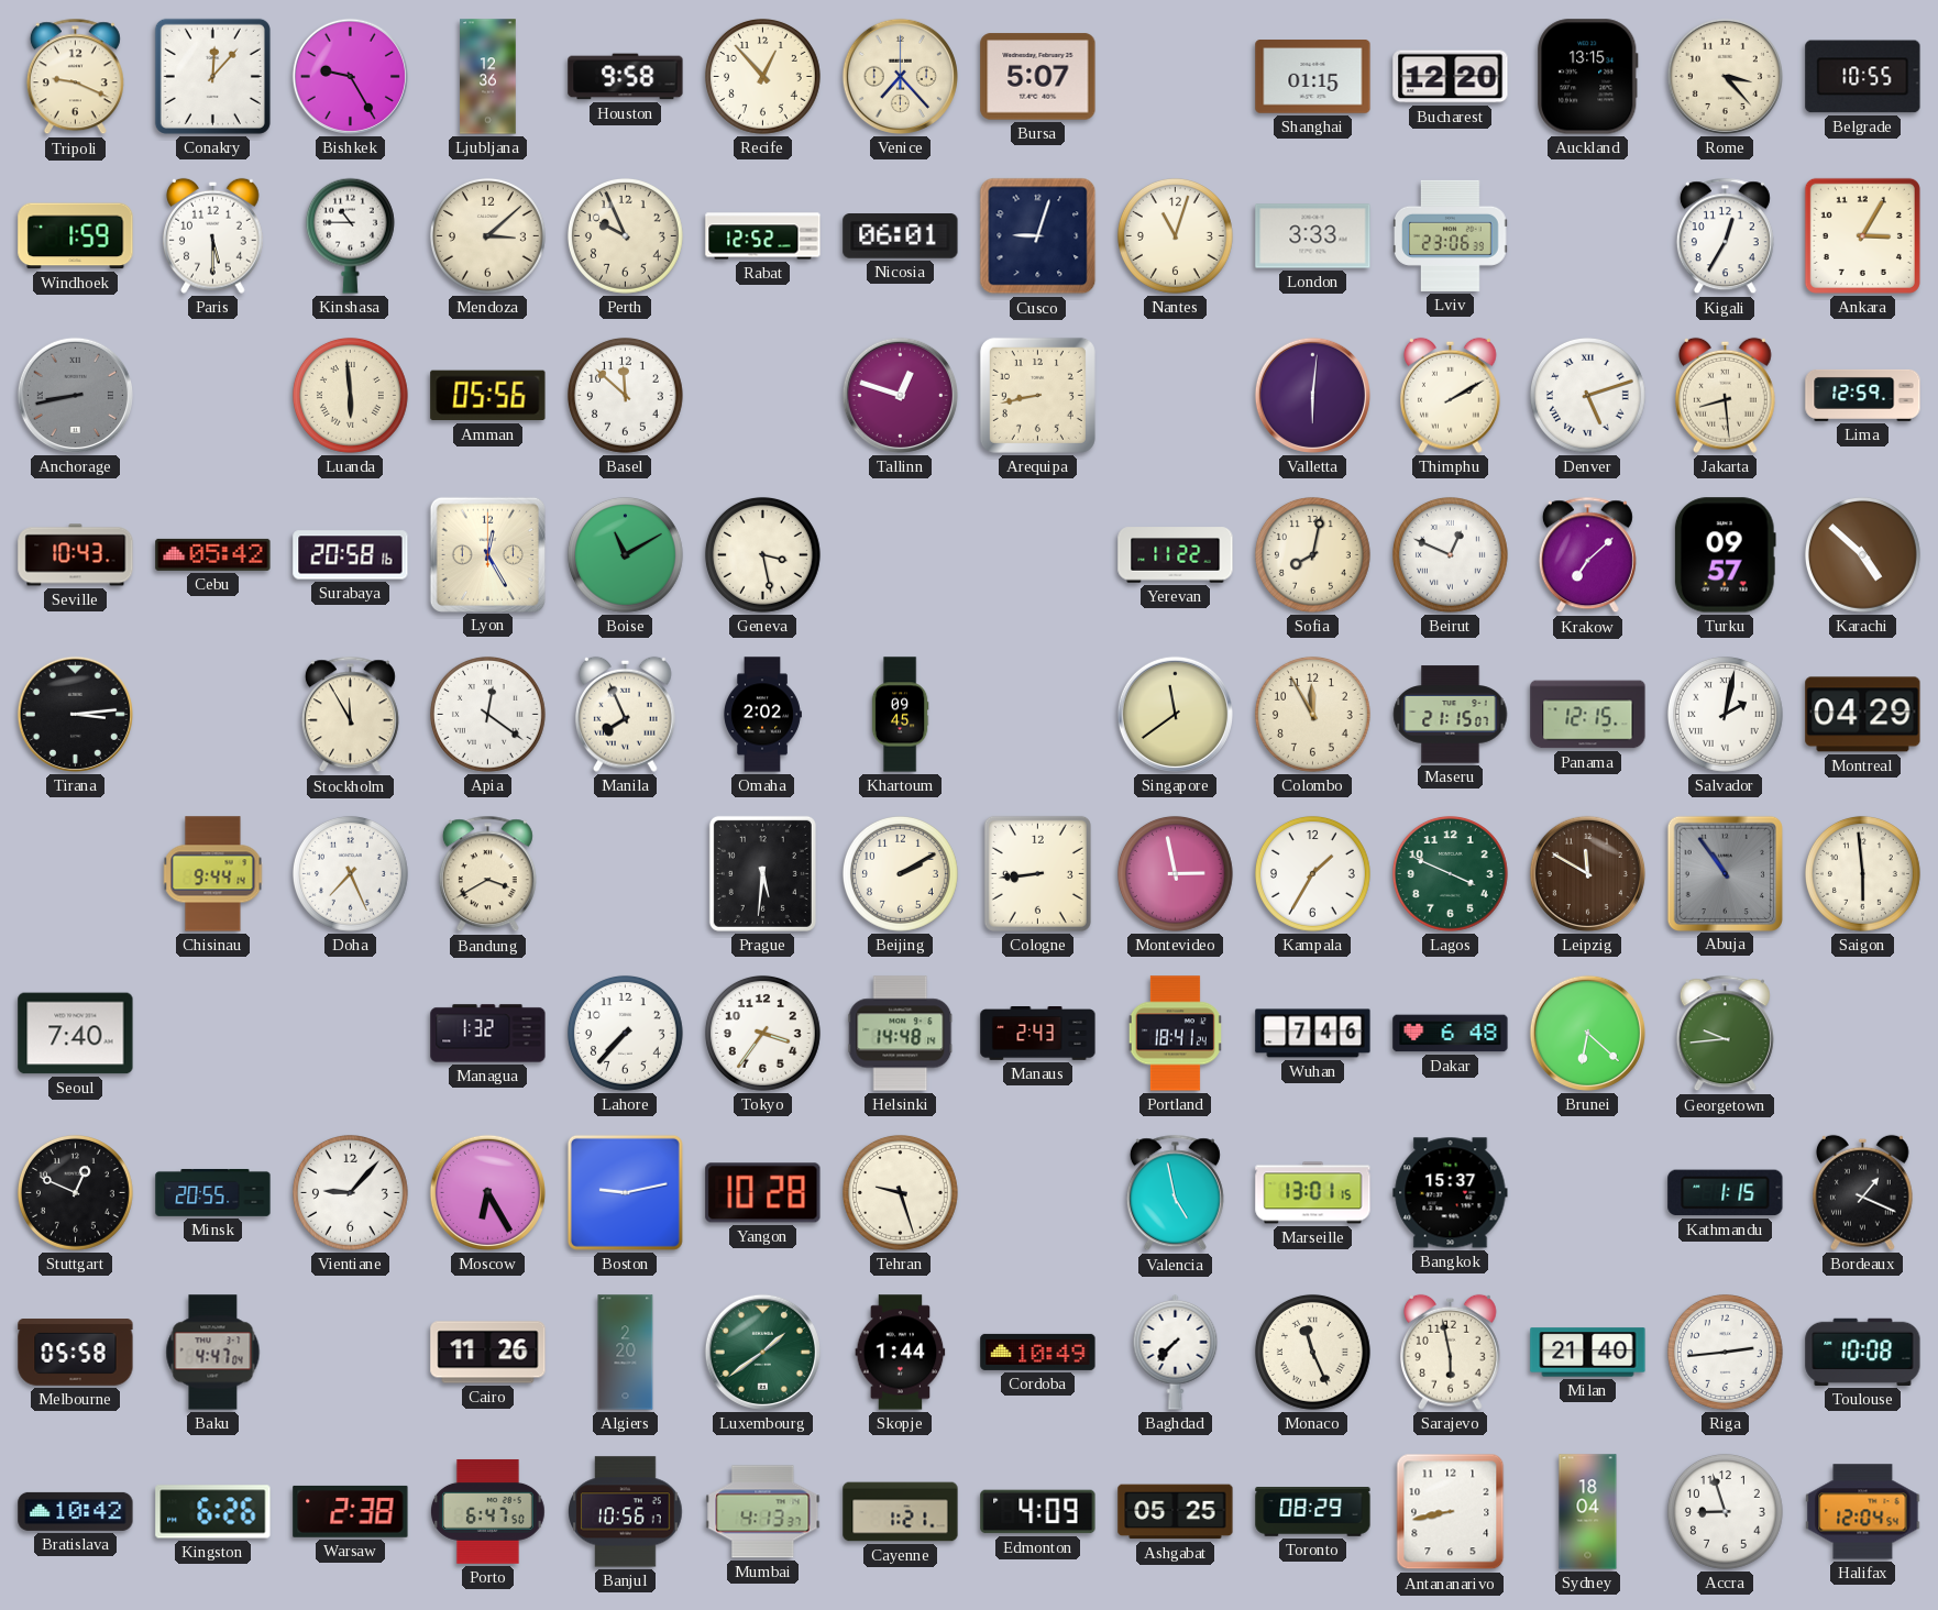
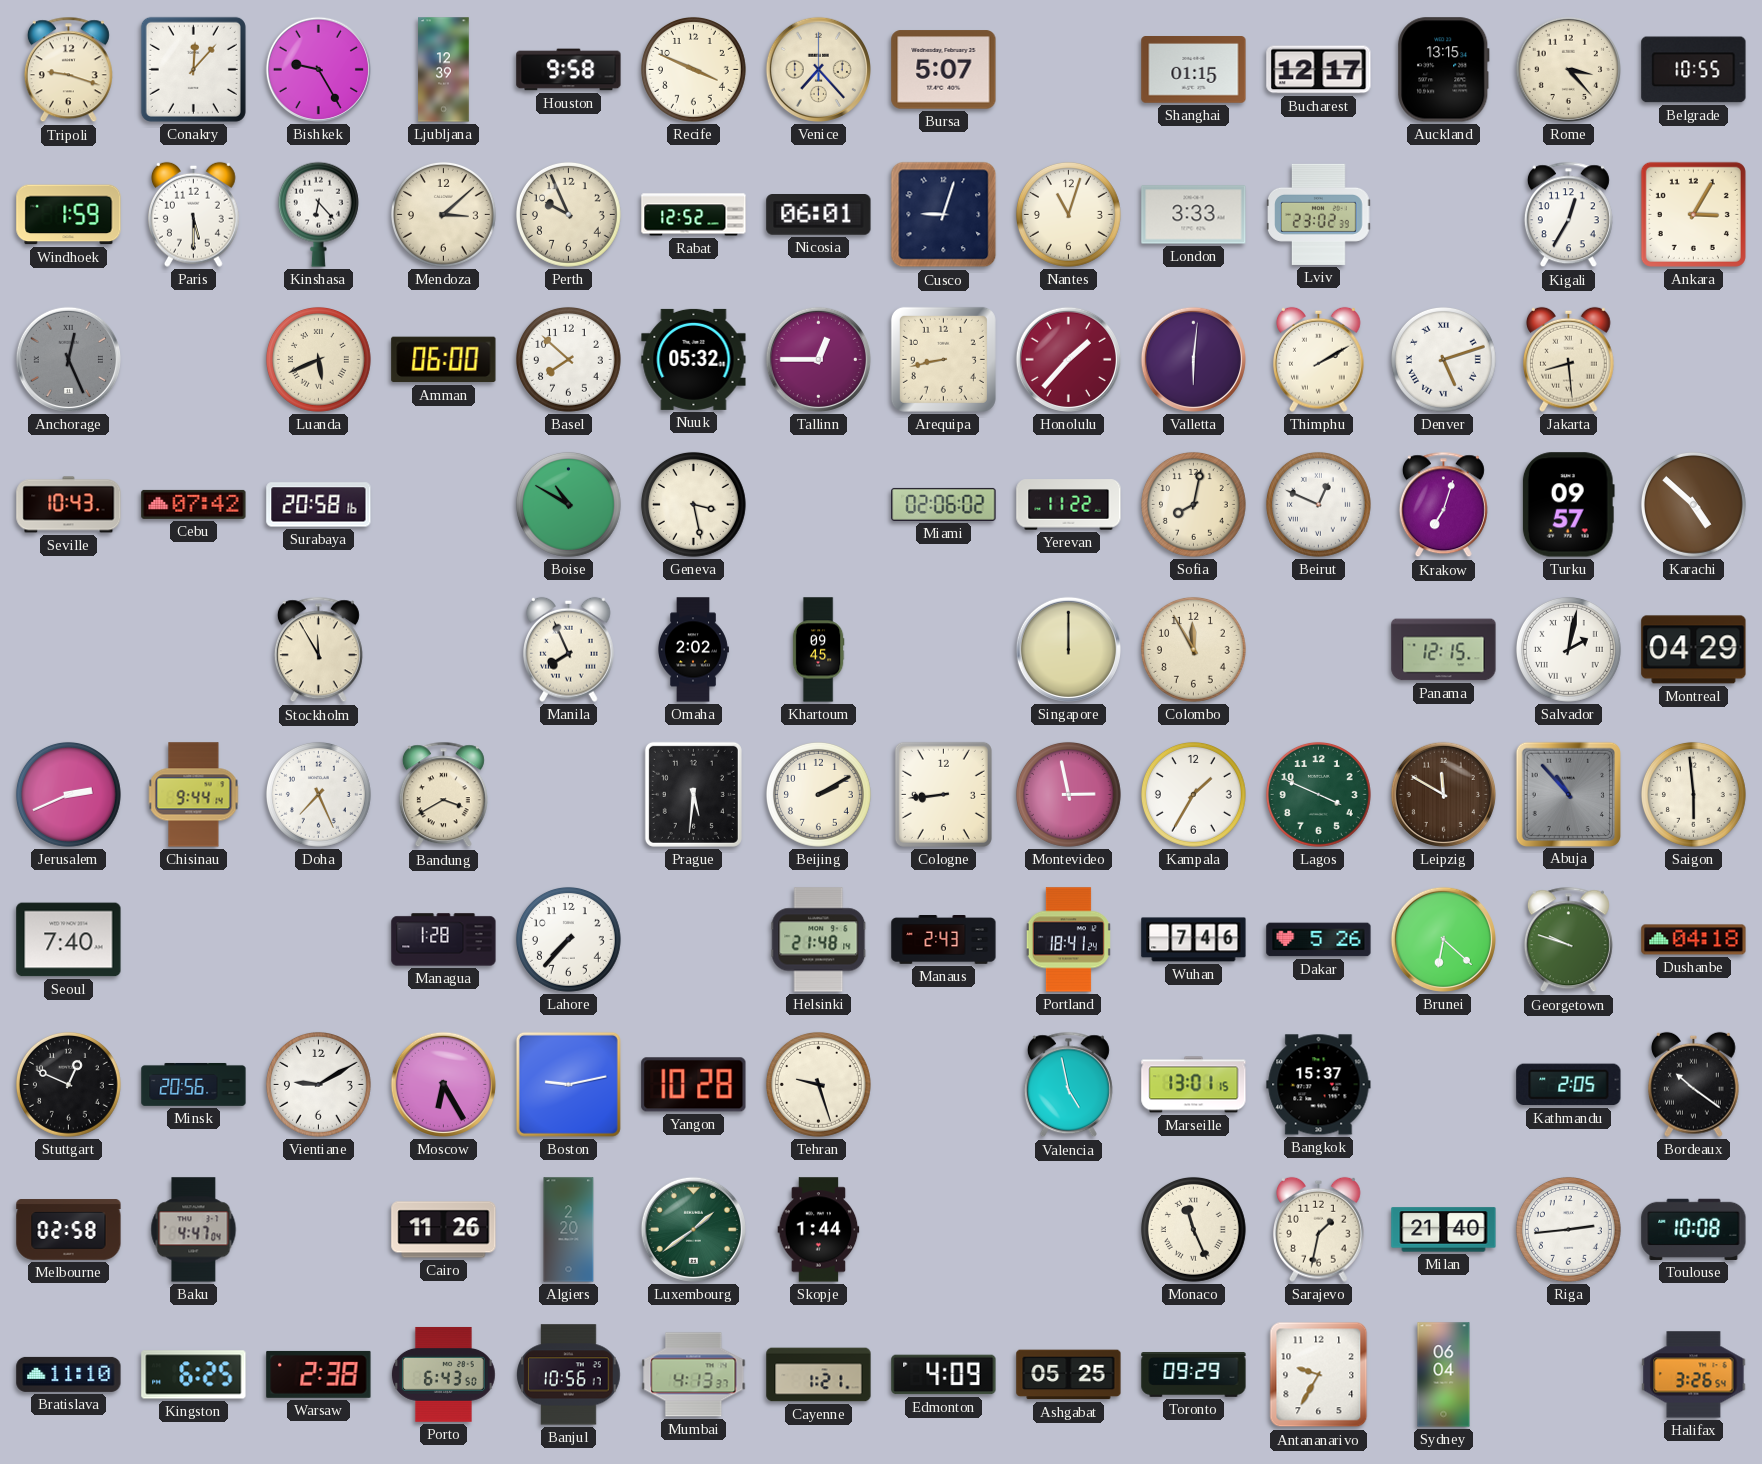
Tripoli: 9:19 -> 9:18
Ljubljana: 12:36 -> 12:39
Recife: 12:53 -> 3:49
Bucharest: 12:20 -> 12:17
Kinshasa: 10:45 -> 6:23
Lviv: 23:06 -> 23:02
Anchorage: 8:43 -> 12:26
Luanda: 5:59 -> 5:41
Amman: 05:56 -> 06:00
Basel: 11:52 -> 7:52
Nuuk: none -> 05:32
Tallinn: 12:48 -> 12:45
Honolulu: none -> 1:37
Lima: 12:59 -> none
Cebu: 05:42 -> 07:42
Lyon: 12:25 -> none
Boise: 11:10 -> 10:50
Miami: none -> 02:06
Krakow: 7:08 -> 7:03
Tirana: 3:14 -> none
Apia: 12:21 -> none
Singapore: 11:39 -> 12:00
Maseru: 21:15 -> none
Jerusalem: none -> 2:41
Abuja: 10:54 -> 10:53
Managua: 1:32 -> 1:28
Tokyo: 3:36 -> none
Helsinki: 14:48 -> 21:48
Dakar: 6:48 -> 5:26
Georgetown: 9:44 -> 9:48
Dushanbe: none -> 04:18
Minsk: 20:55 -> 20:56
Vientiane: 9:07 -> 9:10
Kathmandu: 1:15 -> 2:05
Bordeaux: 1:19 -> 10:21
Melbourne: 05:58 -> 02:58
Cordoba: 10:49 -> none
Baghdad: 7:37 -> none
Sarajevo: 5:58 -> 1:32
Bratislava: 10:42 -> 11:10
Kingston: 6:26 -> 6:25
Porto: 6:47 -> 6:43
Toronto: 08:29 -> 09:29
Antananarivo: 8:43 -> 9:35
Sydney: 18:04 -> 06:04
Accra: 8:57 -> none
Halifax: 12:04 -> 3:26
